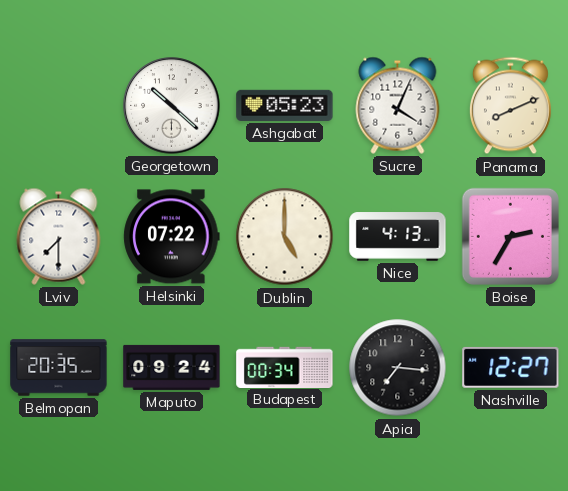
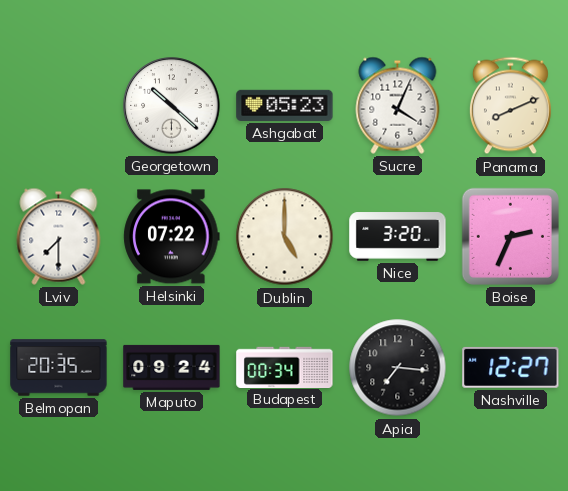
Nice: 4:13 -> 3:20
Boise: 2:35 -> 2:34
